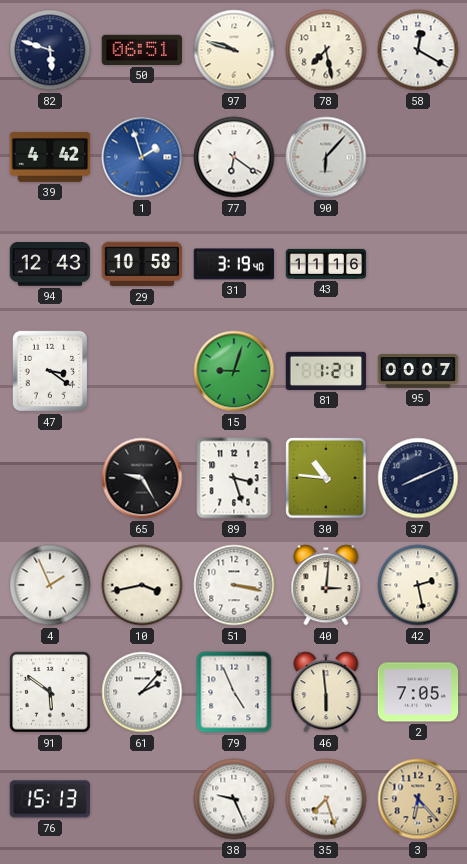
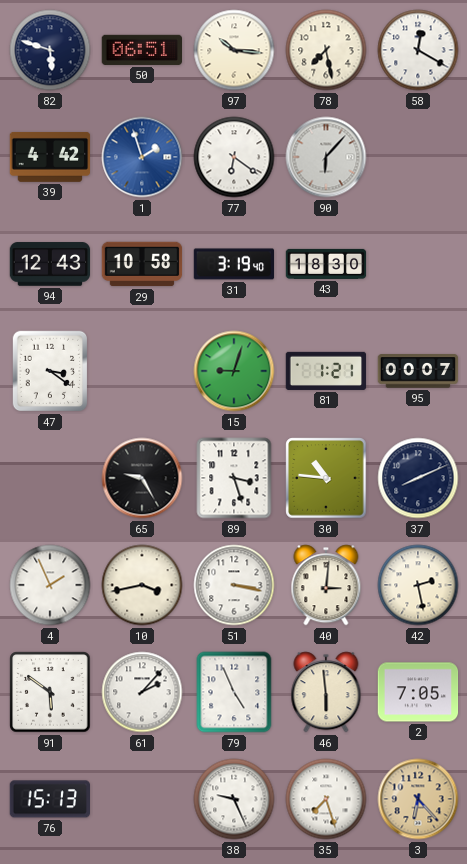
97: 9:48 -> 10:16
43: 11:16 -> 18:30
